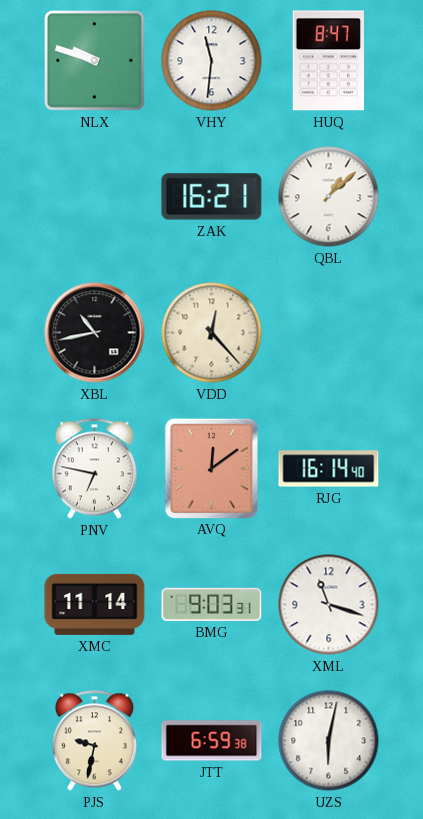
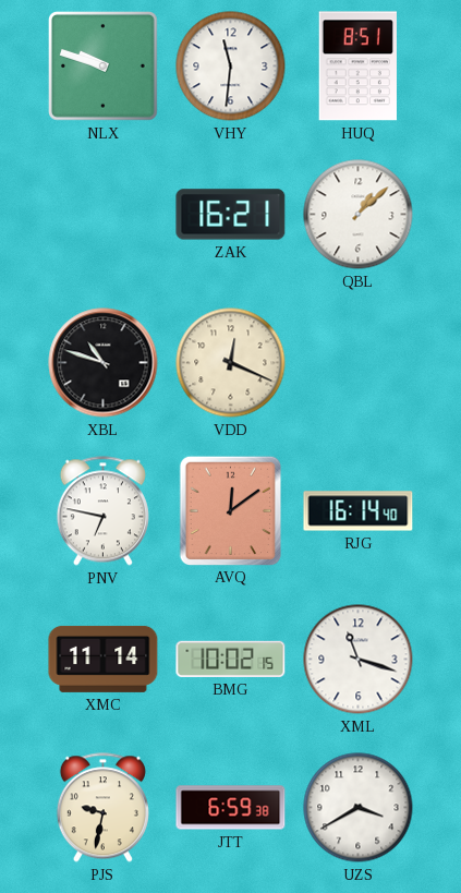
HUQ: 8:47 -> 8:51
XBL: 10:43 -> 10:48
VDD: 12:23 -> 12:19
BMG: 9:03 -> 10:02
UZS: 6:02 -> 3:40
